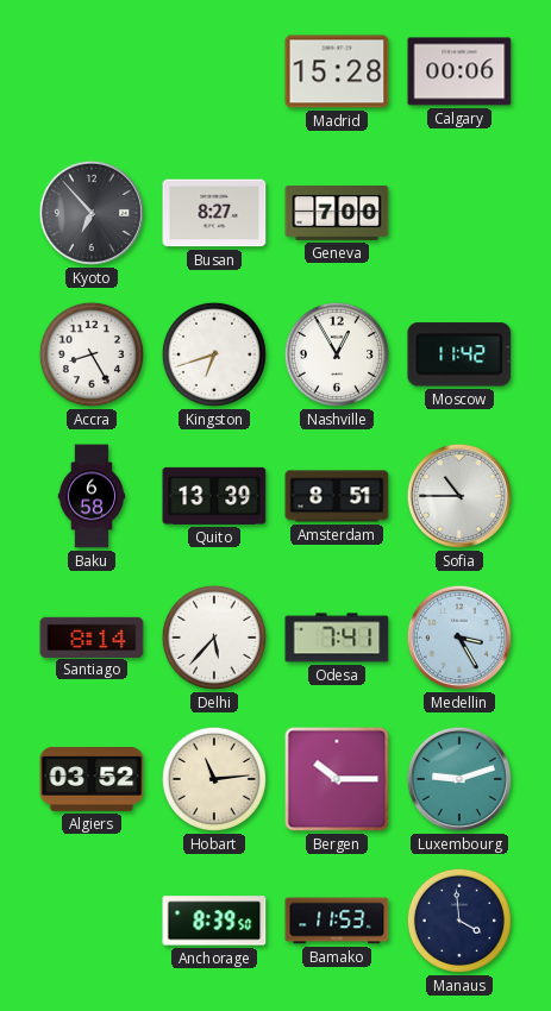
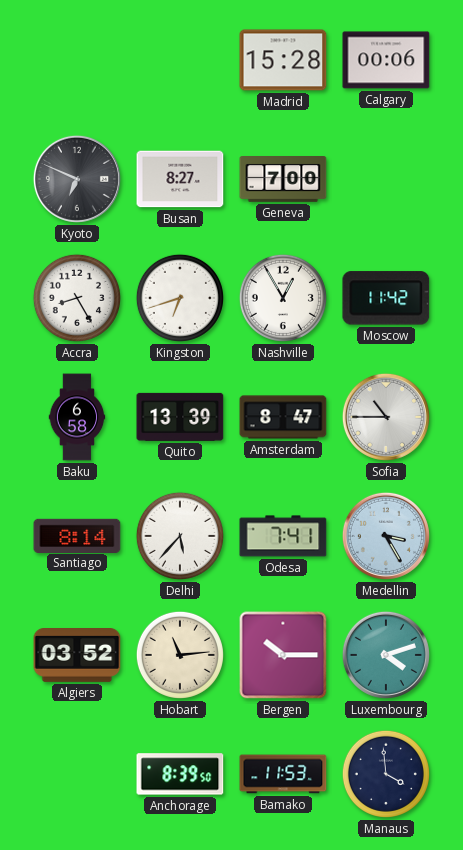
Kyoto: 6:53 -> 6:49
Amsterdam: 8:51 -> 8:47
Luxembourg: 9:12 -> 4:12
